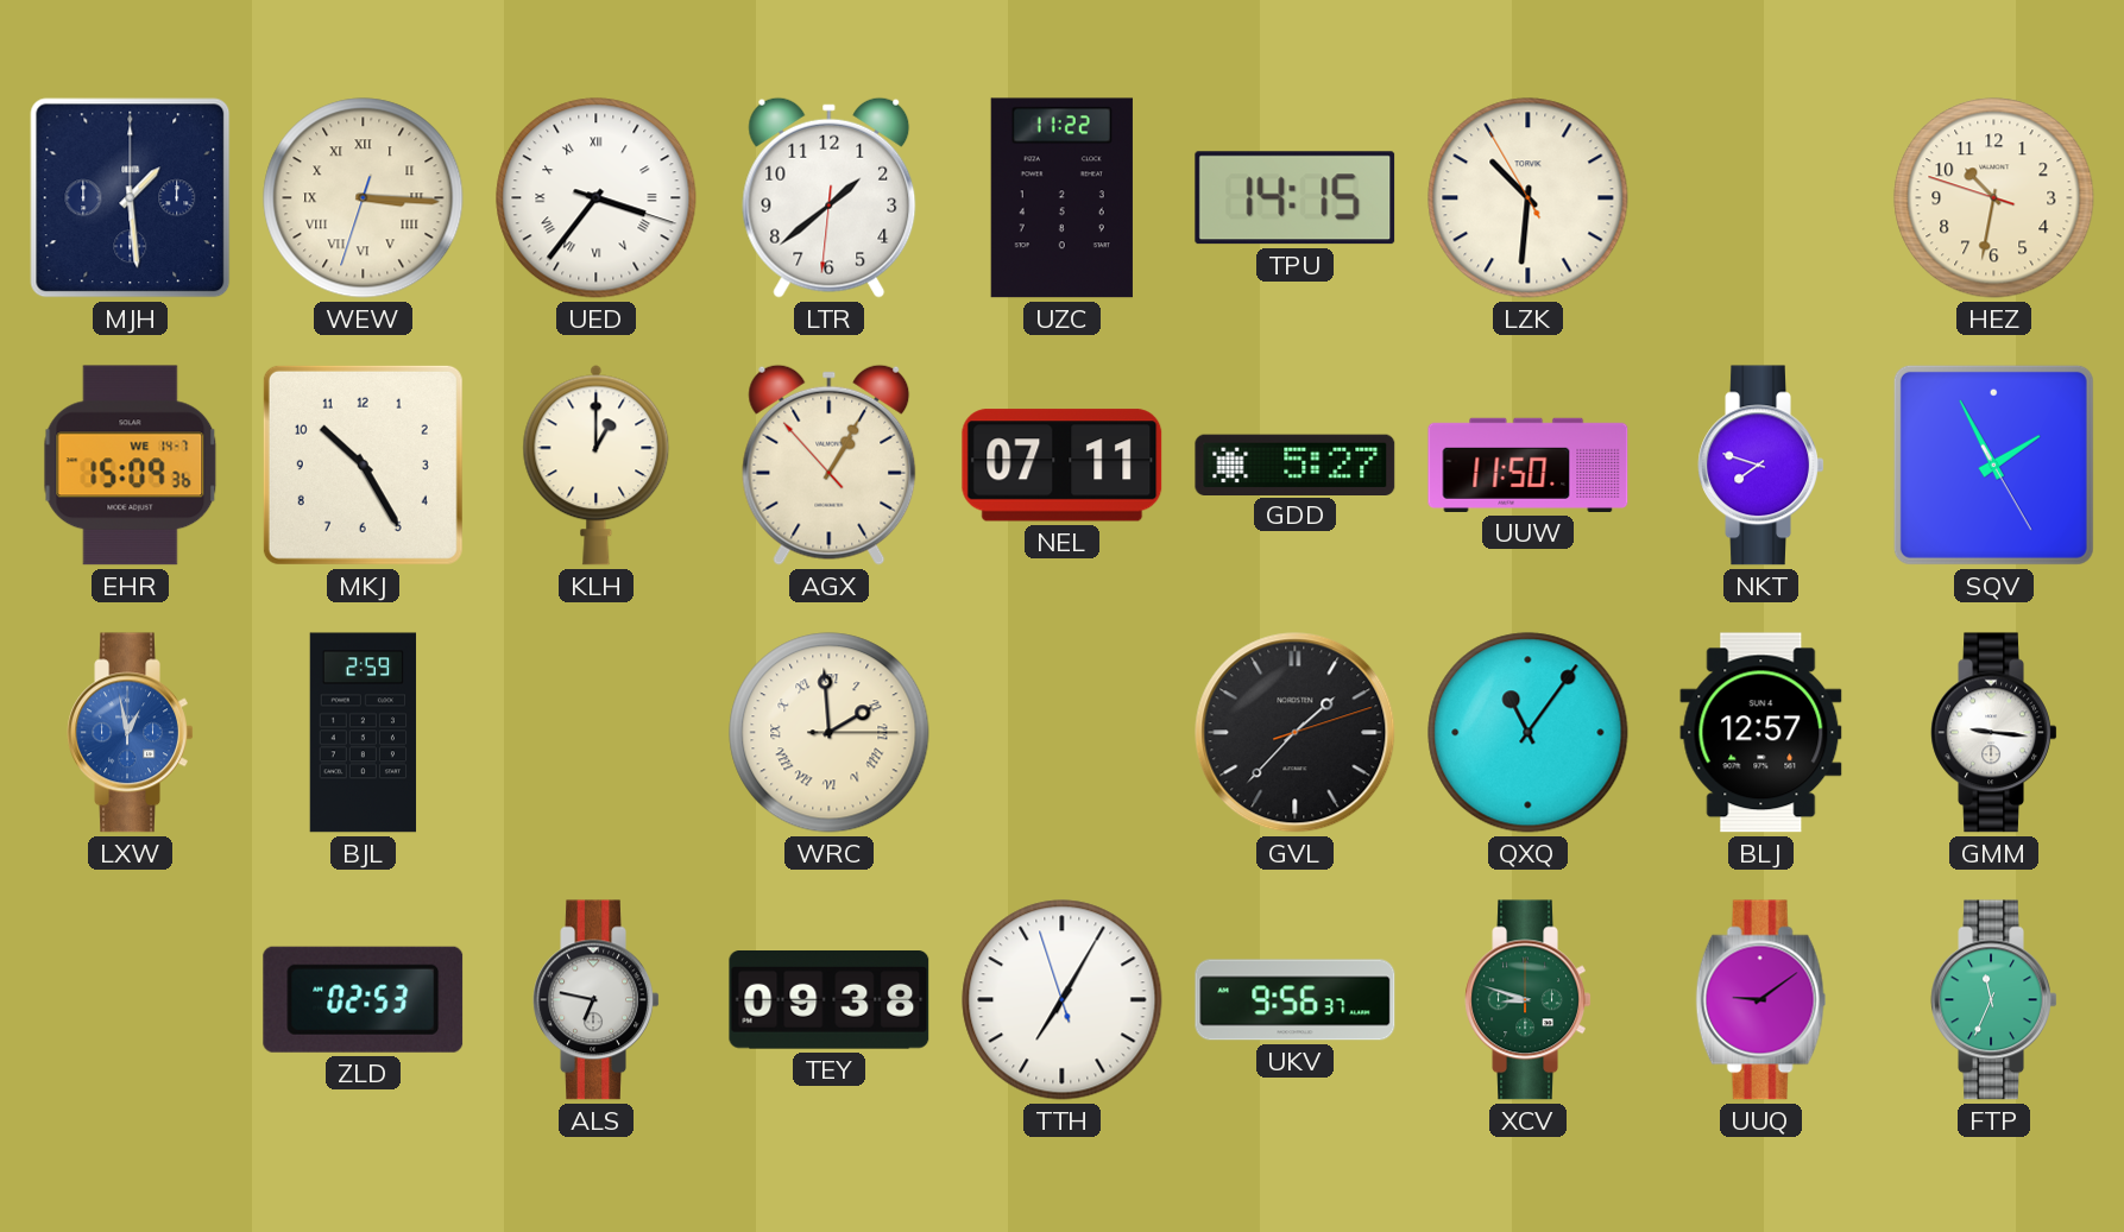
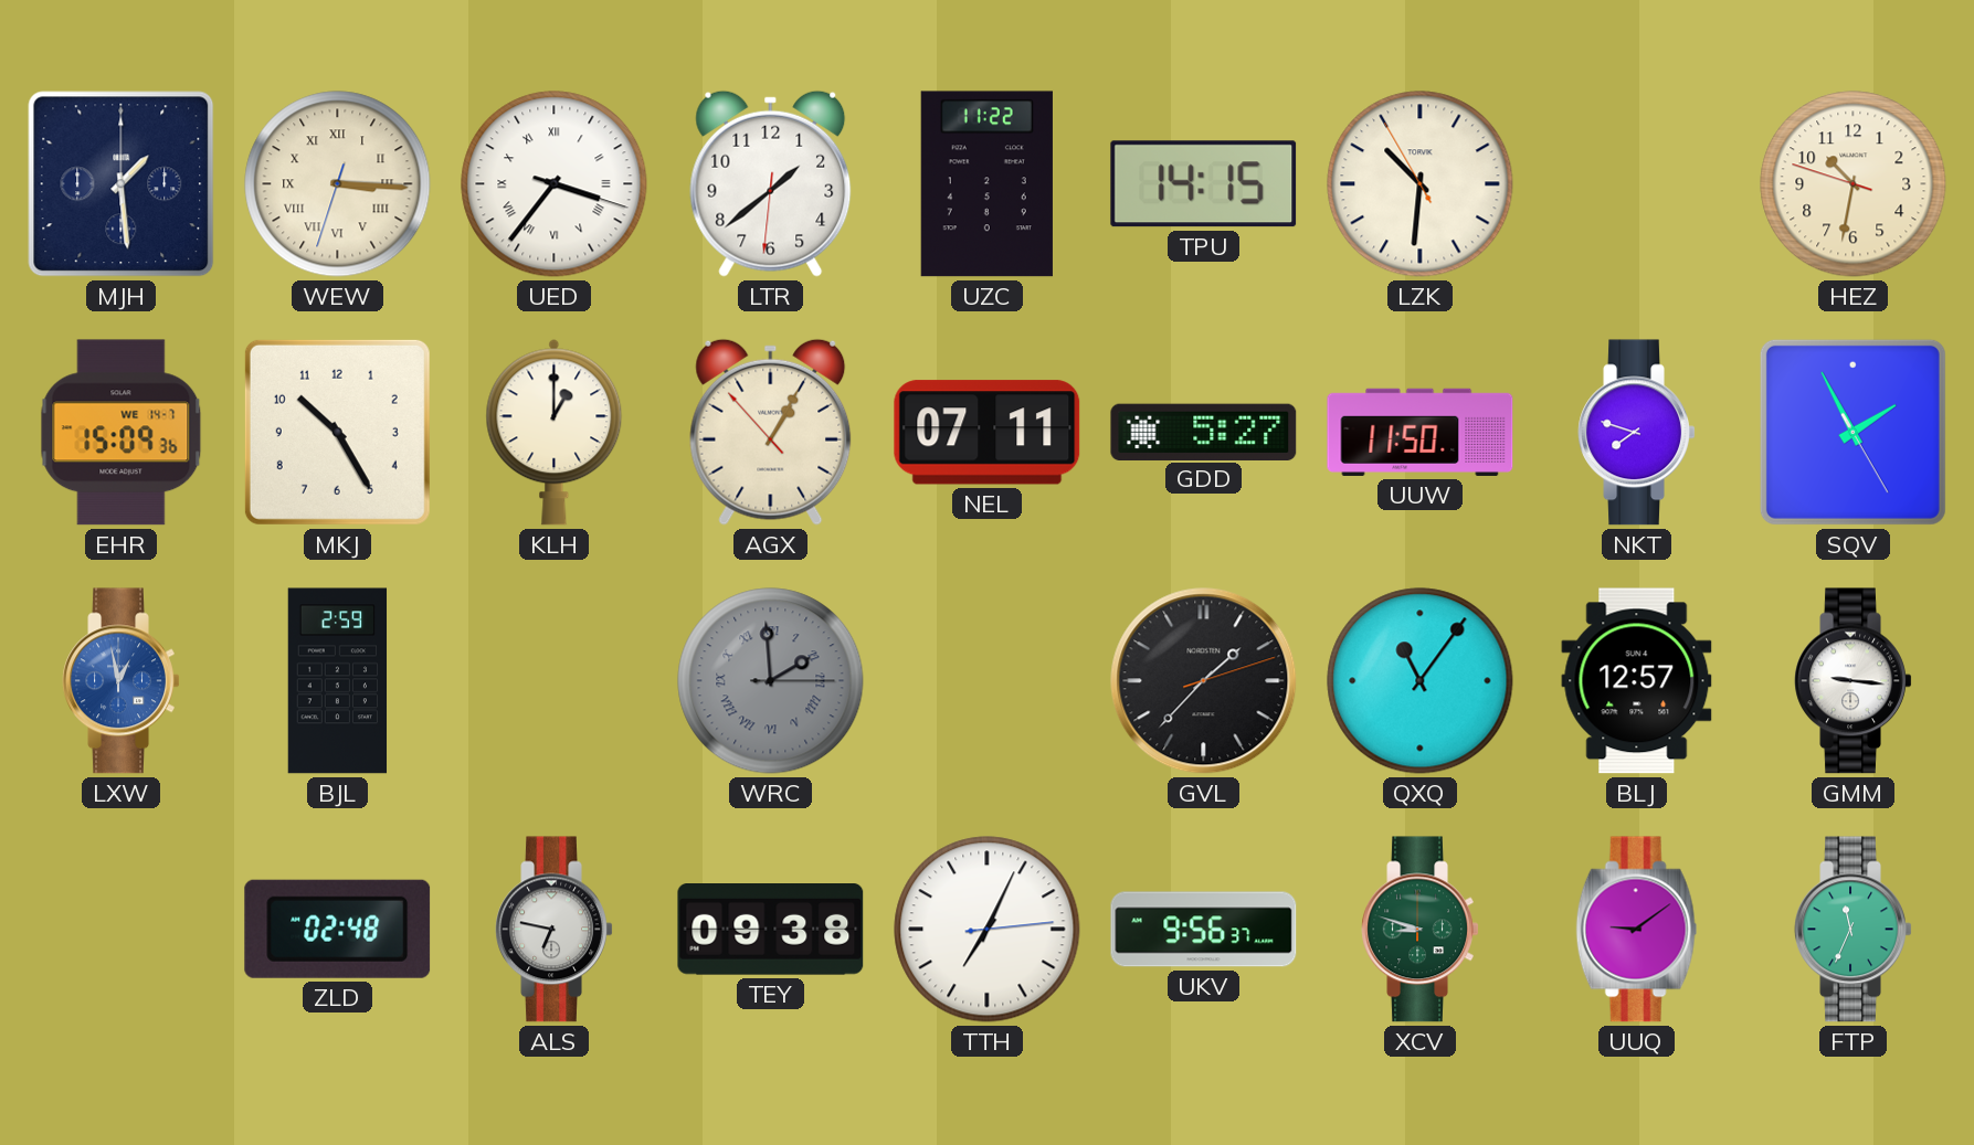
WRC dial: cream -> grey
ZLD: 02:53 -> 02:48
TTH: 7:04:57 -> 7:04:14
